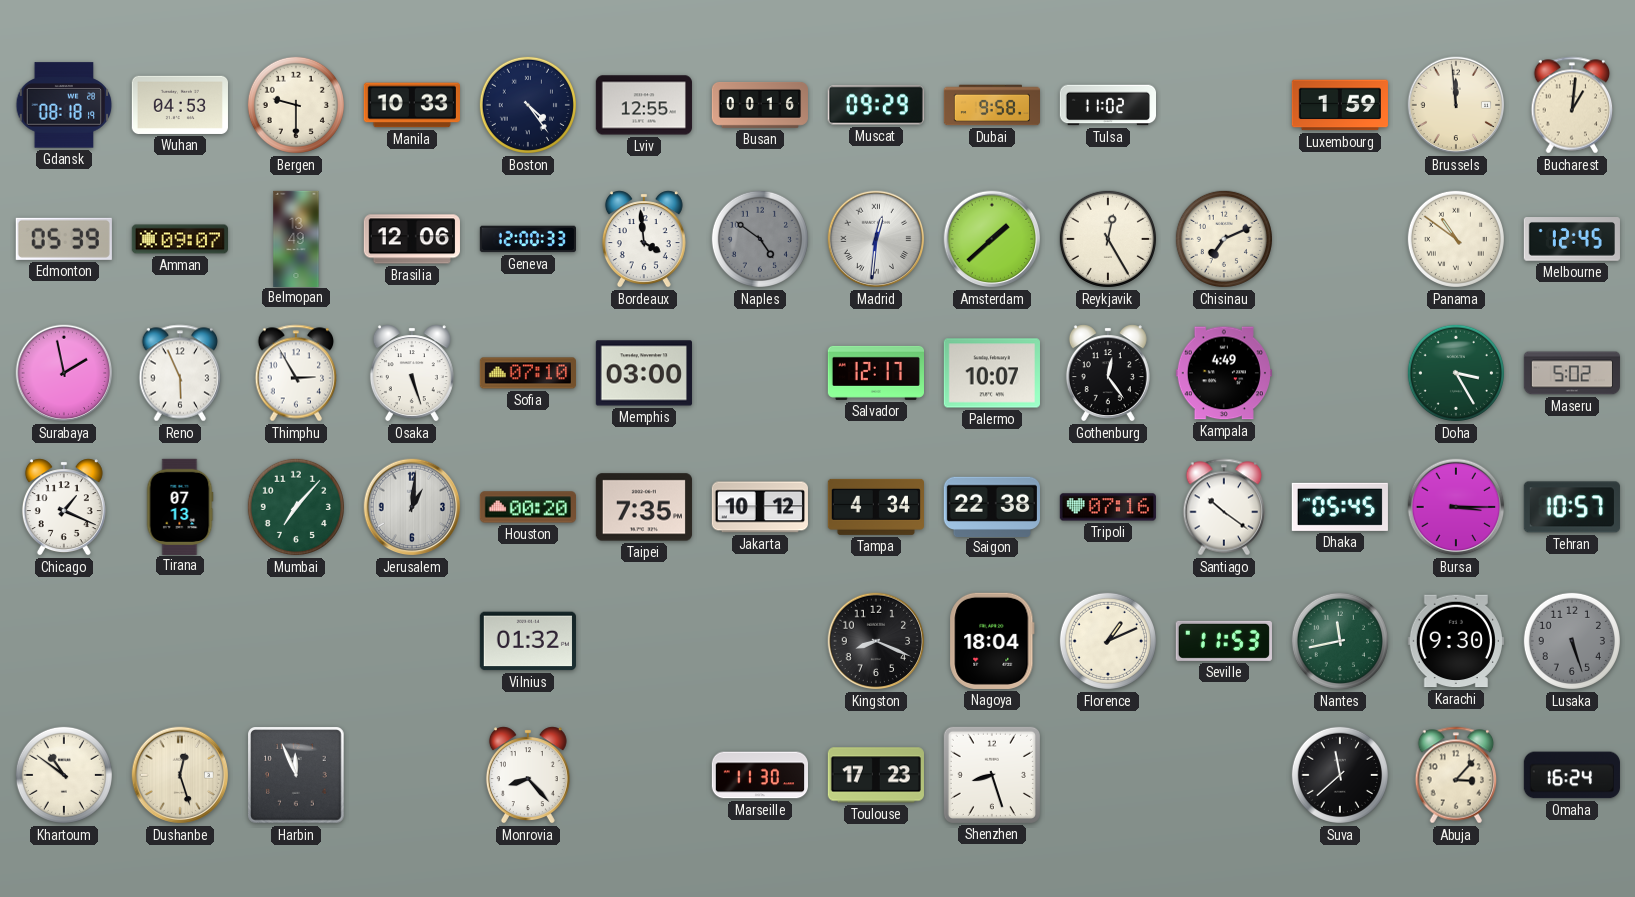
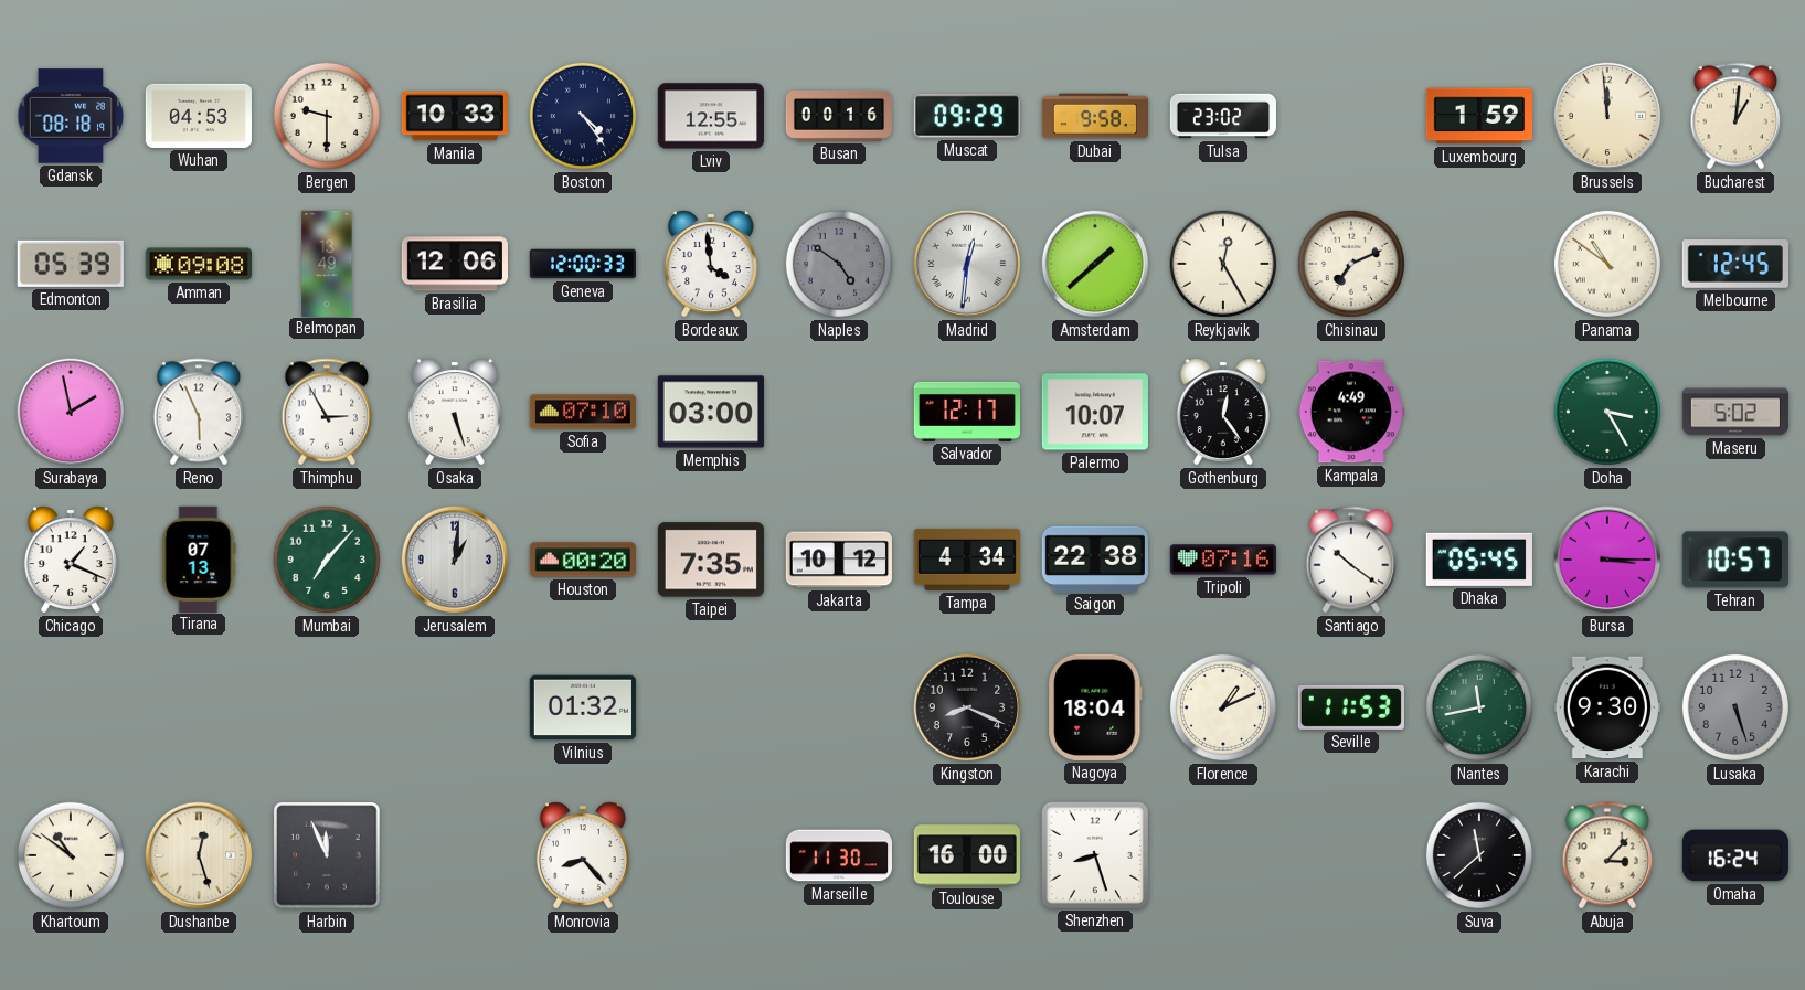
Tulsa: 11:02 -> 23:02
Amman: 09:07 -> 09:08
Toulouse: 17:23 -> 16:00
